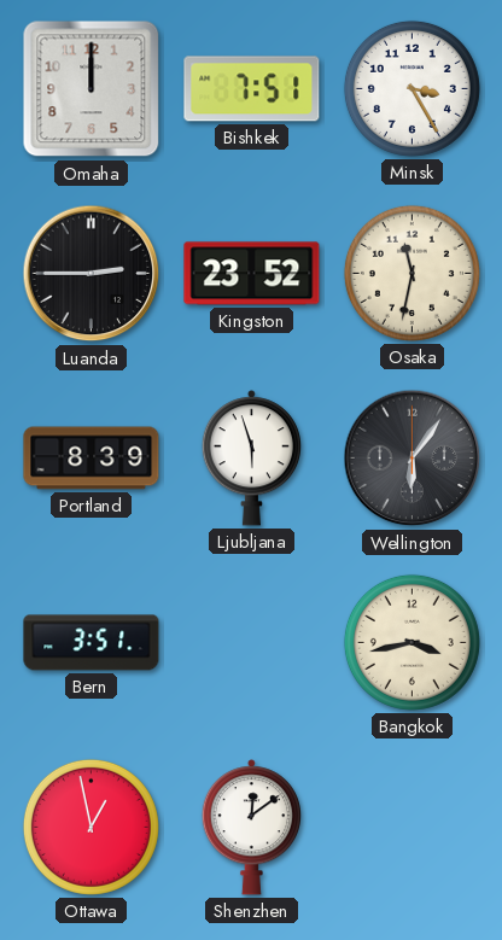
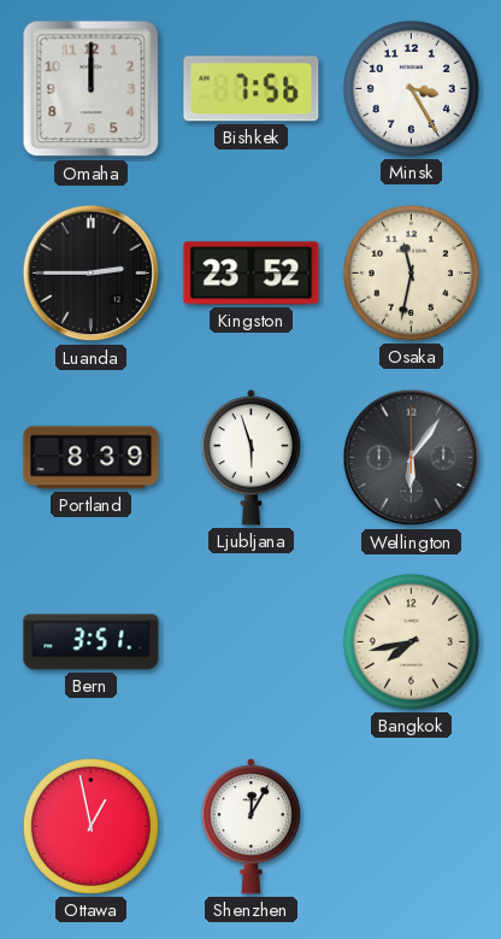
Bishkek: 7:51 -> 7:56
Bangkok: 3:43 -> 7:43
Shenzhen: 12:09 -> 12:05
